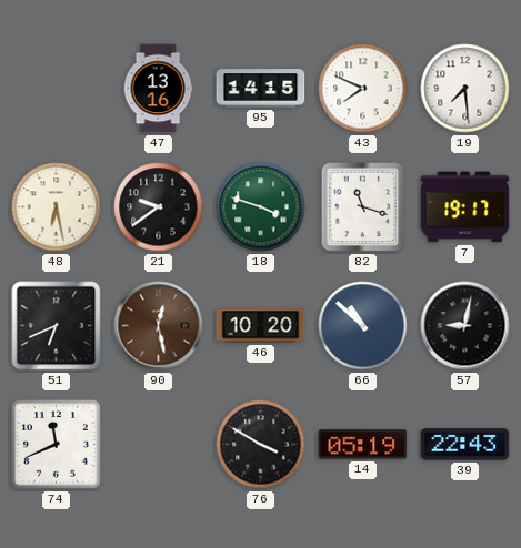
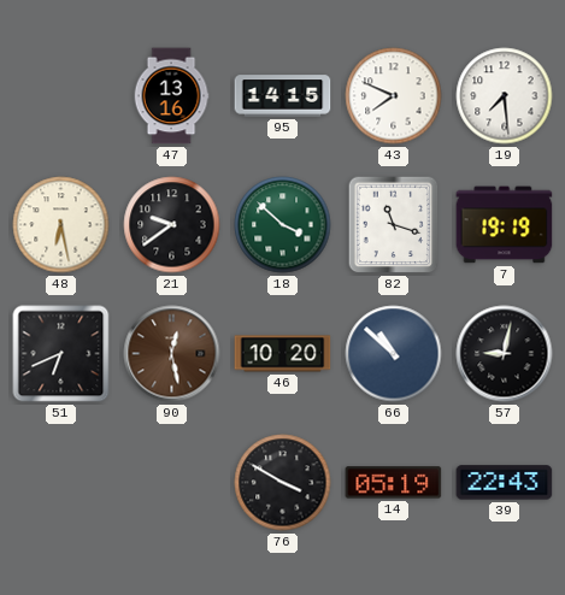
18: 3:48 -> 3:52
7: 19:17 -> 19:19
74: 11:41 -> none
